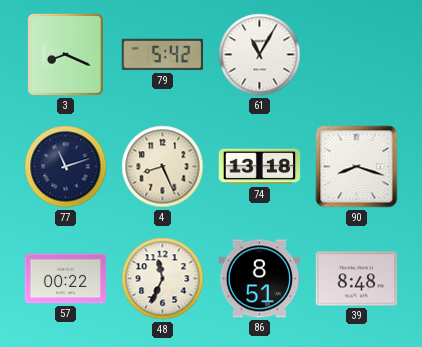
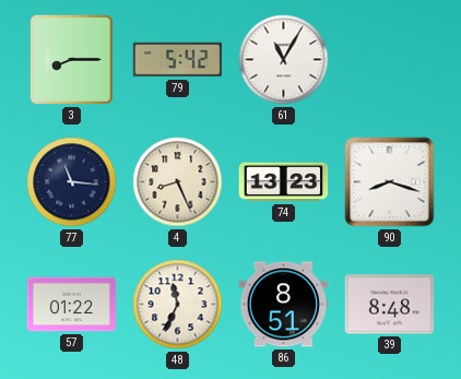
3: 8:19 -> 8:15
77: 11:12 -> 11:16
74: 13:18 -> 13:23
57: 00:22 -> 01:22
